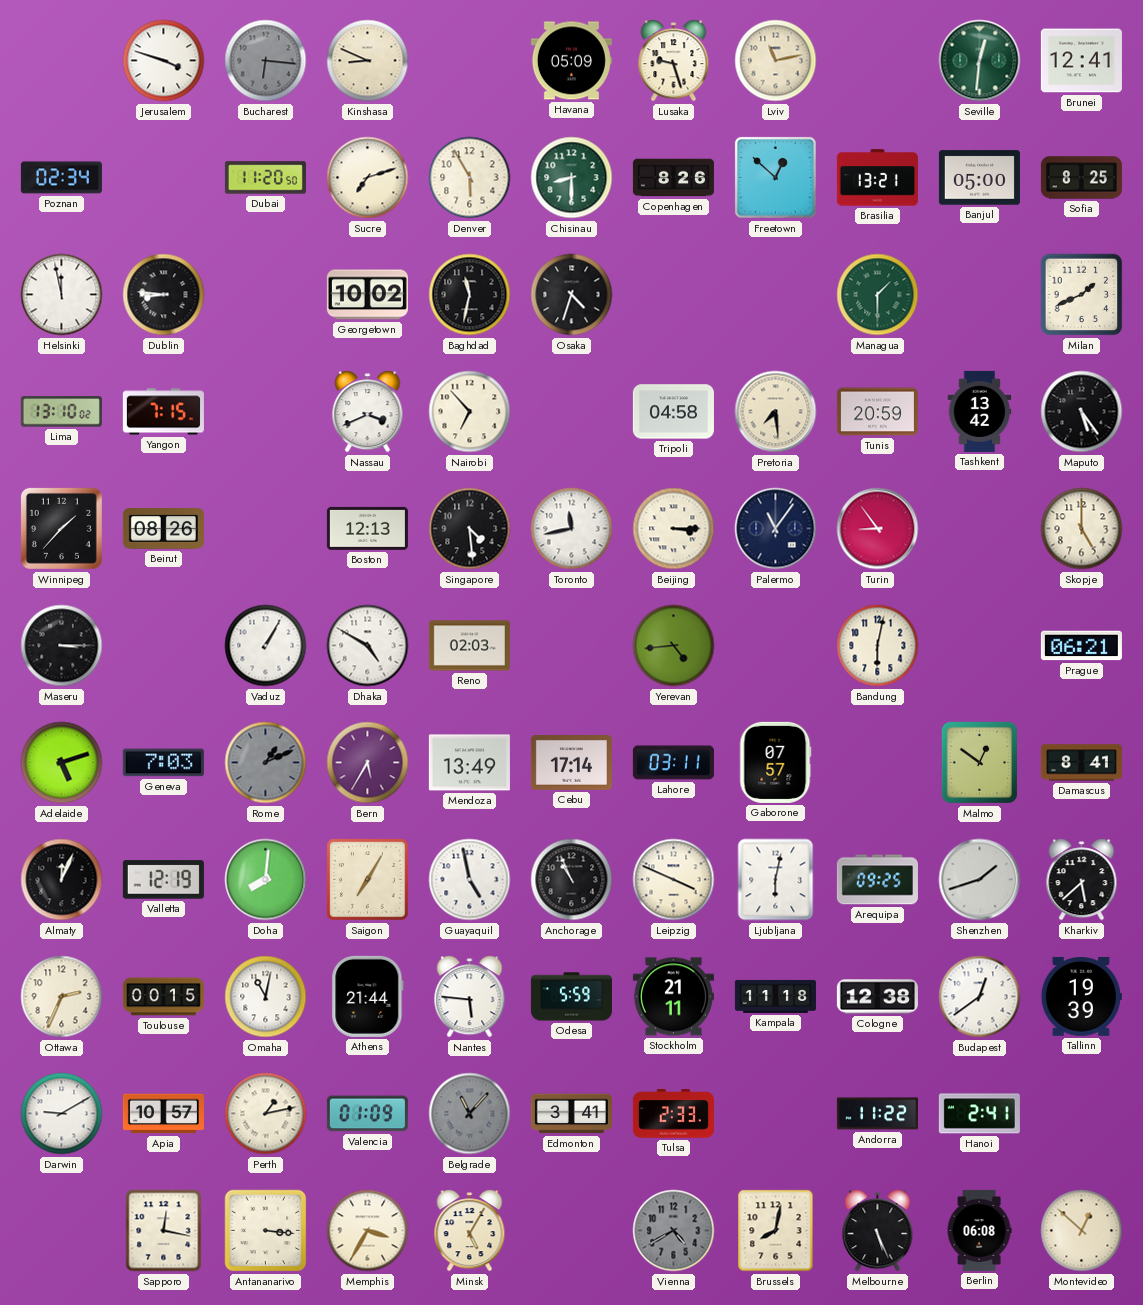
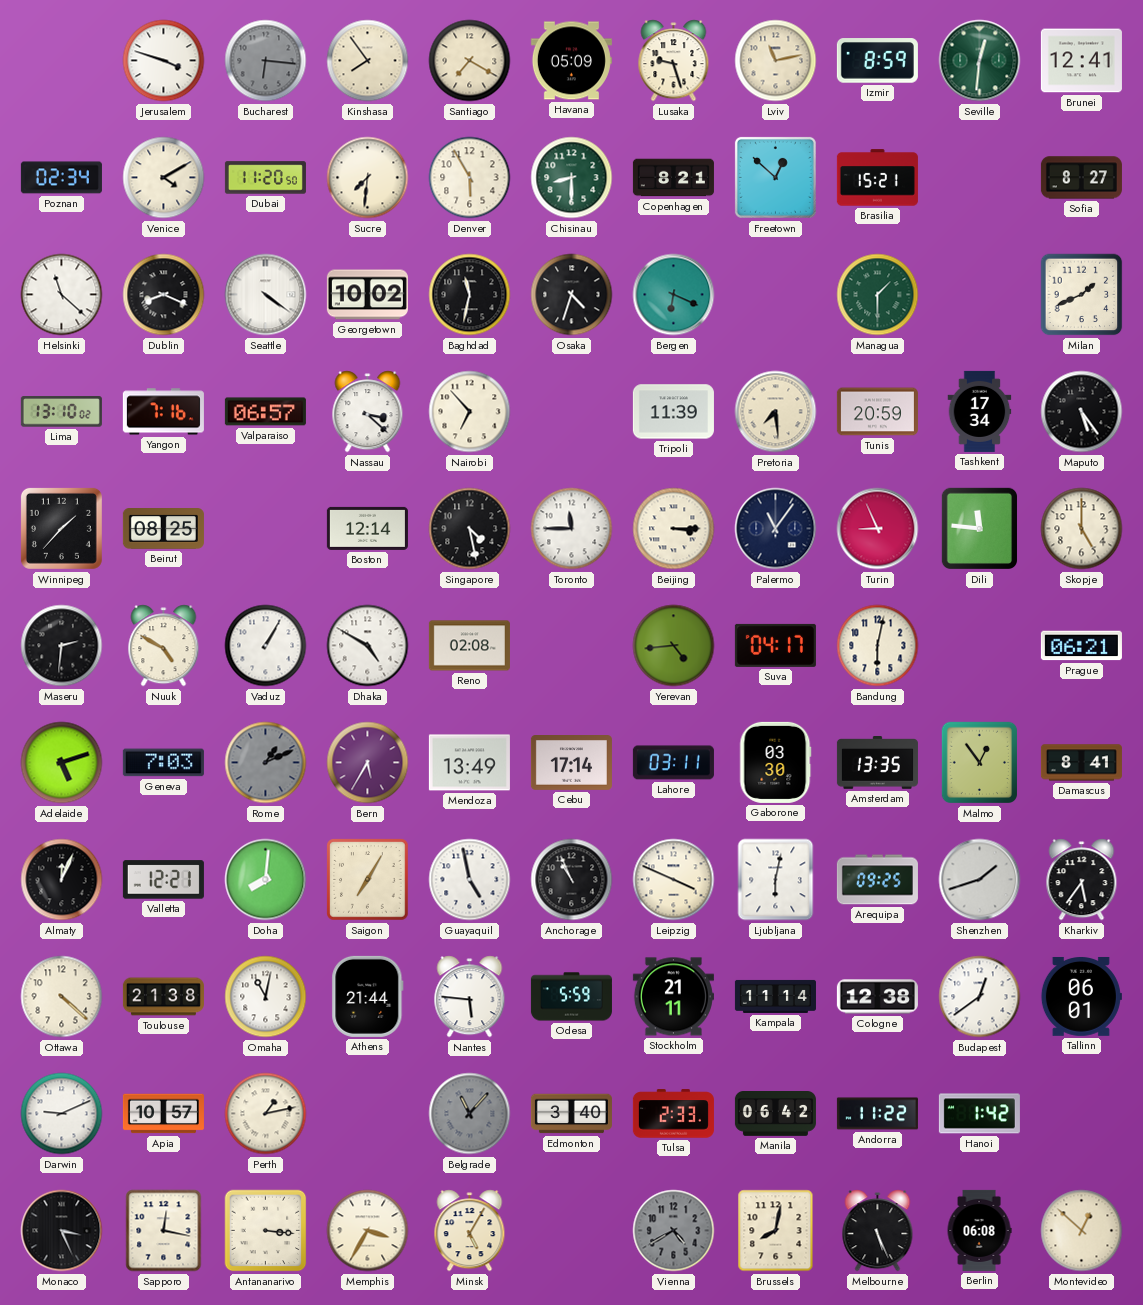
Kinshasa: 8:49 -> 7:54
Santiago: none -> 7:20
Izmir: none -> 8:59
Venice: none -> 4:10
Sucre: 7:12 -> 7:31
Copenhagen: 8:26 -> 8:21
Brasilia: 13:21 -> 15:21
Banjul: 05:00 -> none
Sofia: 8:25 -> 8:27
Helsinki: 11:58 -> 11:22
Dublin: 8:46 -> 8:19
Seattle: none -> 4:21
Bergen: none -> 6:19
Yangon: 7:15 -> 7:16
Valparaiso: none -> 06:57
Nassau: 3:41 -> 3:22
Tripoli: 04:58 -> 11:39
Tashkent: 13:42 -> 17:34
Beirut: 08:26 -> 08:25
Boston: 12:13 -> 12:14
Singapore: 4:29 -> 4:28
Toronto: 11:43 -> 11:45
Turin: 8:54 -> 8:56
Dili: none -> 11:46
Maseru: 3:15 -> 2:31
Nuuk: none -> 4:50
Reno: 02:03 -> 02:08
Suva: none -> 04:17
Gaborone: 07:57 -> 03:30
Amsterdam: none -> 13:35
Malmo: 12:51 -> 12:54
Valletta: 12:19 -> 12:21
Kharkiv: 5:38 -> 5:36
Ottawa: 2:34 -> 4:22
Toulouse: 00:15 -> 21:38
Kampala: 11:18 -> 11:14
Tallinn: 19:39 -> 06:01
Darwin: 9:10 -> 9:11
Valencia: 01:09 -> none
Edmonton: 3:41 -> 3:40
Manila: none -> 06:42
Hanoi: 2:41 -> 1:42
Monaco: none -> 3:26
